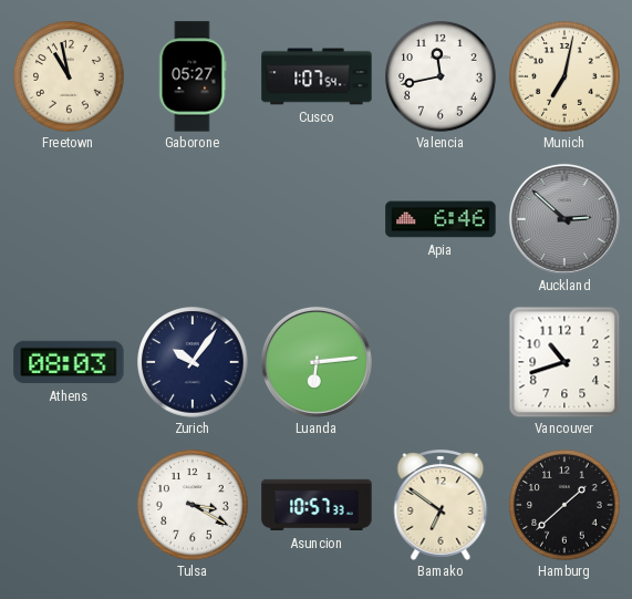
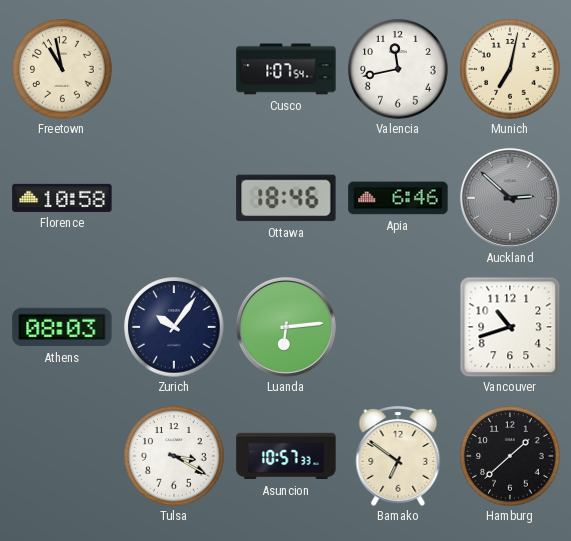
Gaborone: 05:27 -> none
Florence: none -> 10:58
Ottawa: none -> 18:46
